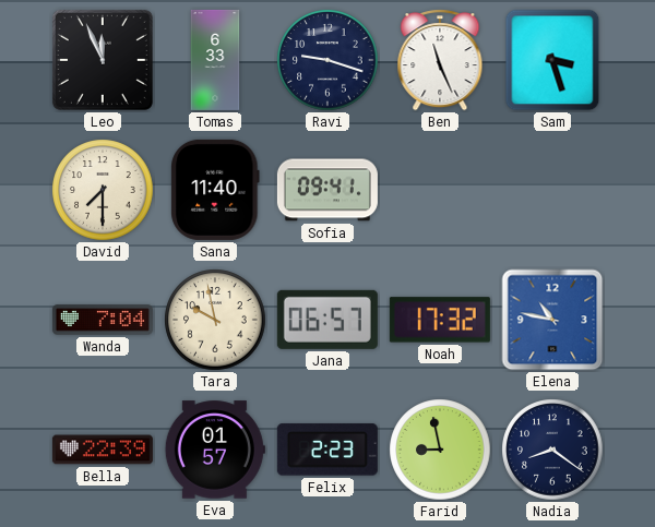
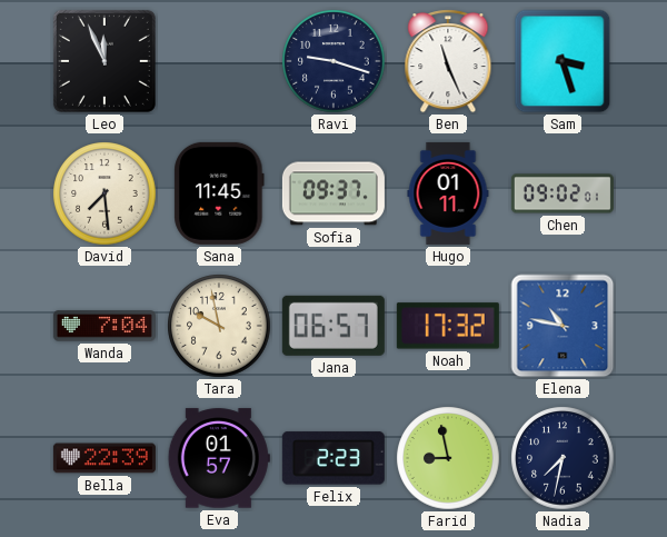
Tomas: 6:33 -> none
David: 7:30 -> 7:29
Sana: 11:40 -> 11:45
Sofia: 09:41 -> 09:37
Hugo: none -> 01:11
Chen: none -> 09:02
Nadia: 8:21 -> 7:32
